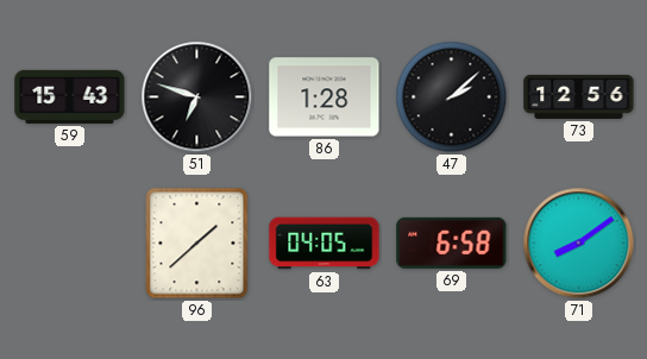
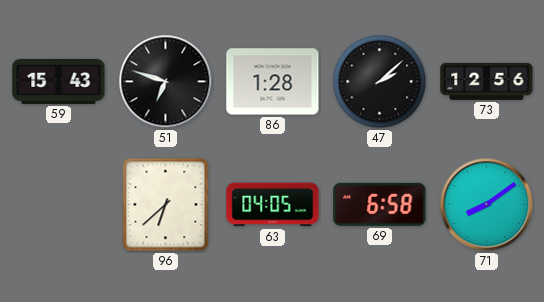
96: 1:38 -> 6:38
